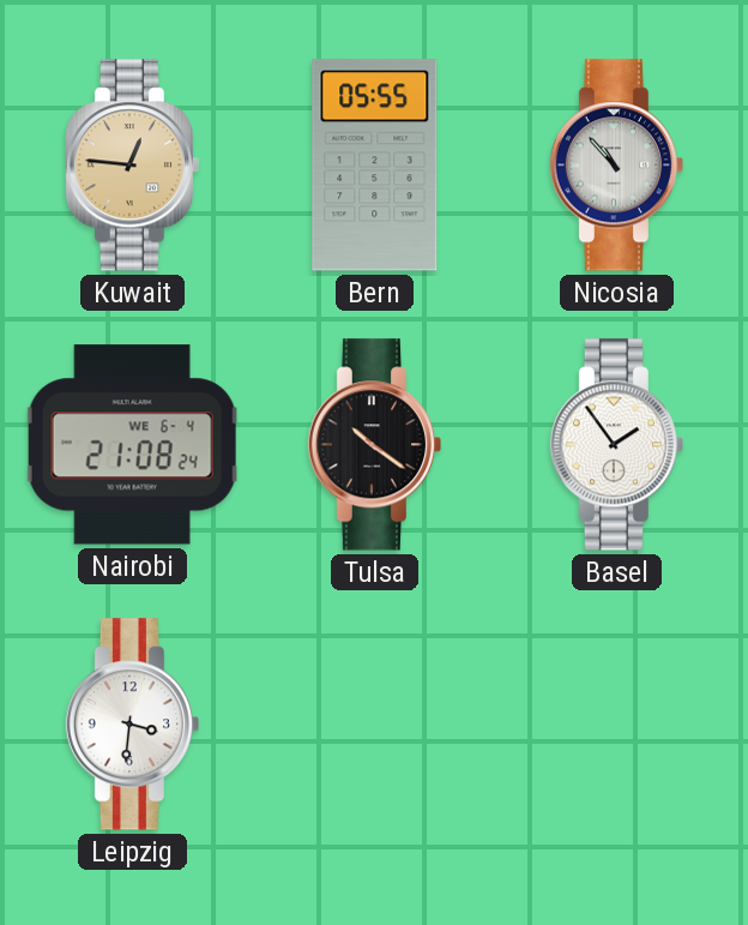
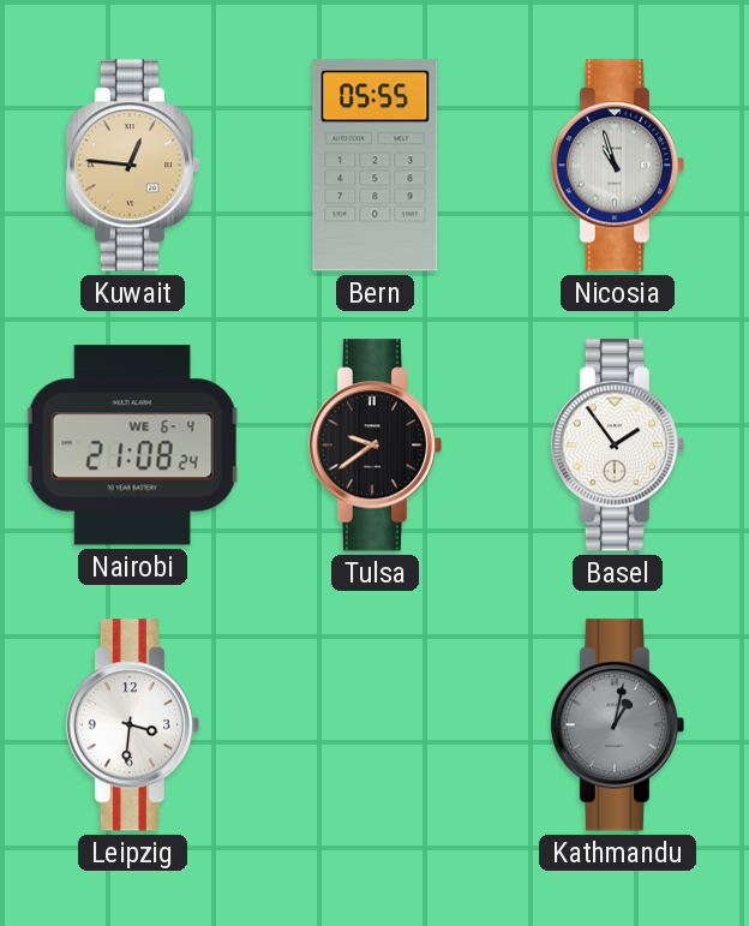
Nicosia: 10:53 -> 10:57
Tulsa: 10:21 -> 9:39
Kathmandu: none -> 1:02
